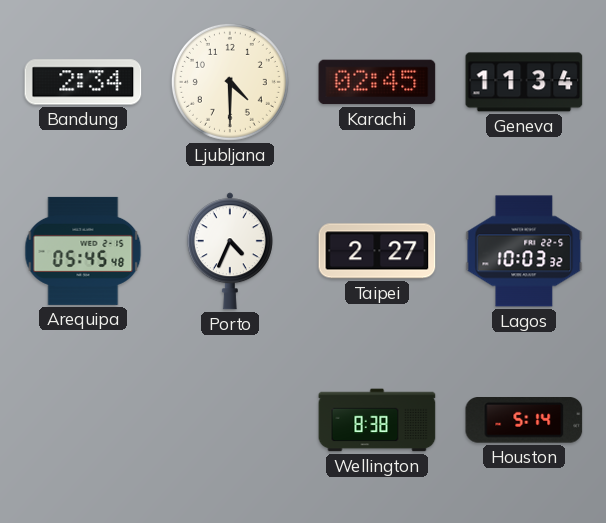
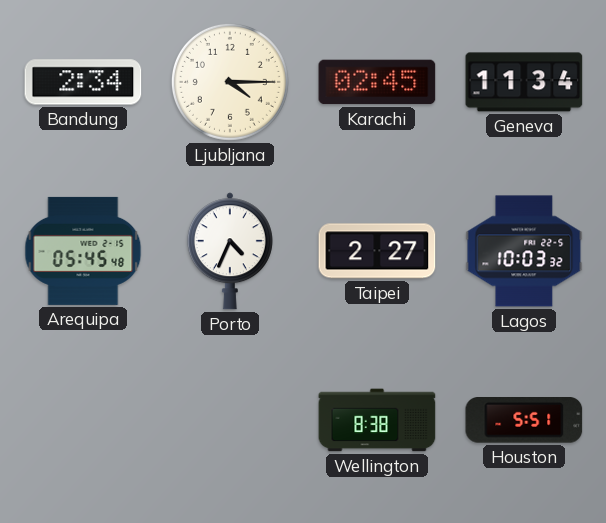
Ljubljana: 4:30 -> 4:15
Houston: 5:14 -> 5:51
